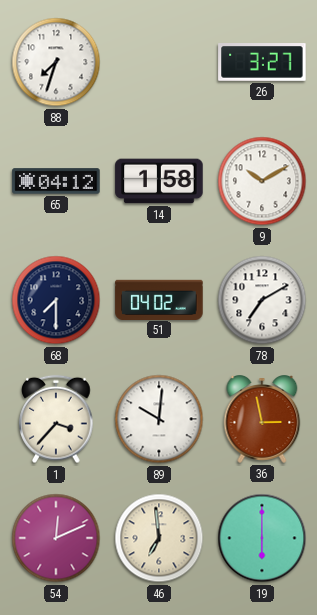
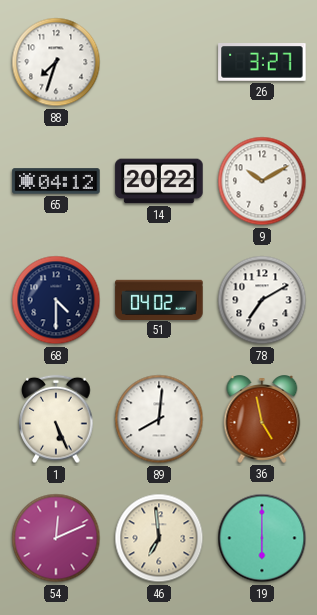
14: 1:58 -> 20:22
68: 7:30 -> 4:30
1: 3:37 -> 5:26
89: 10:01 -> 8:01
36: 2:58 -> 4:58
